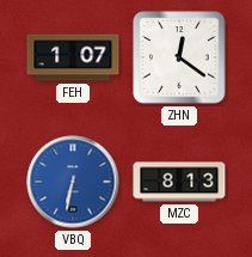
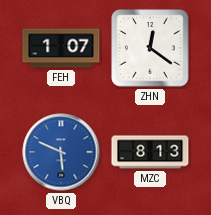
VBQ: 6:32 -> 5:49
